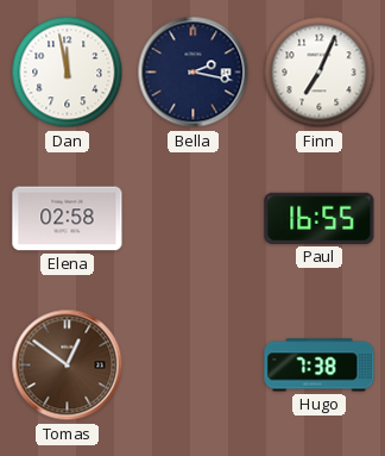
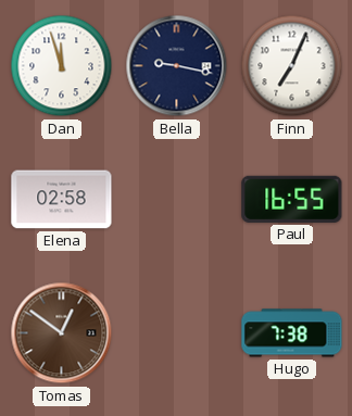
Dan: 11:58 -> 11:57
Bella: 2:17 -> 9:17
